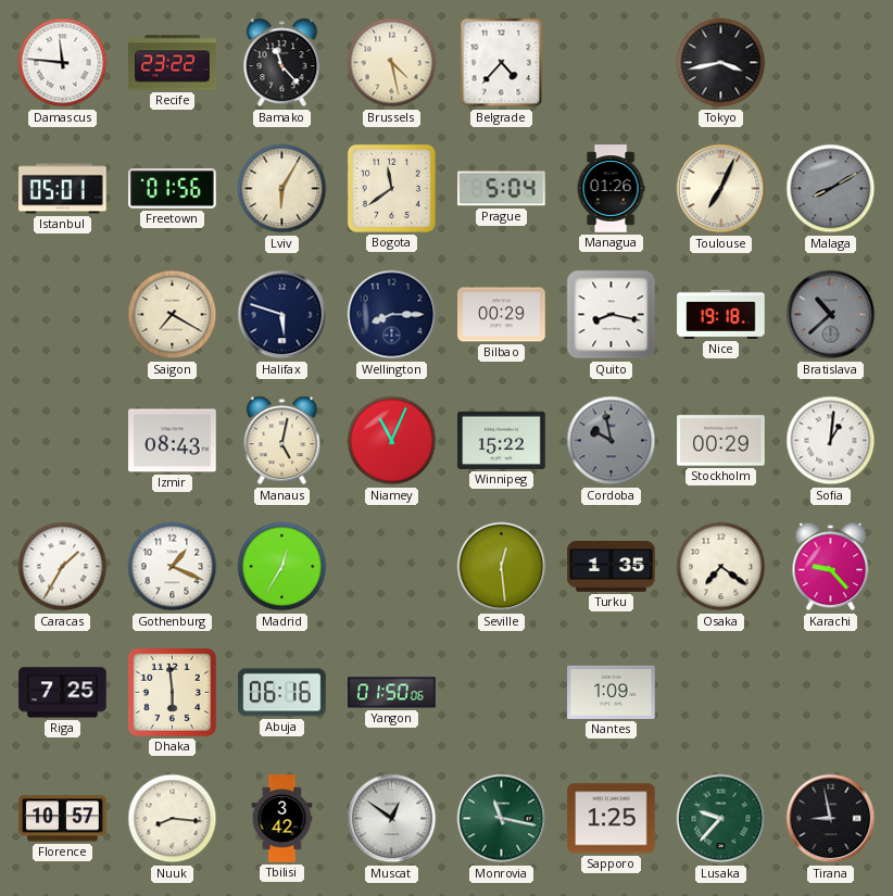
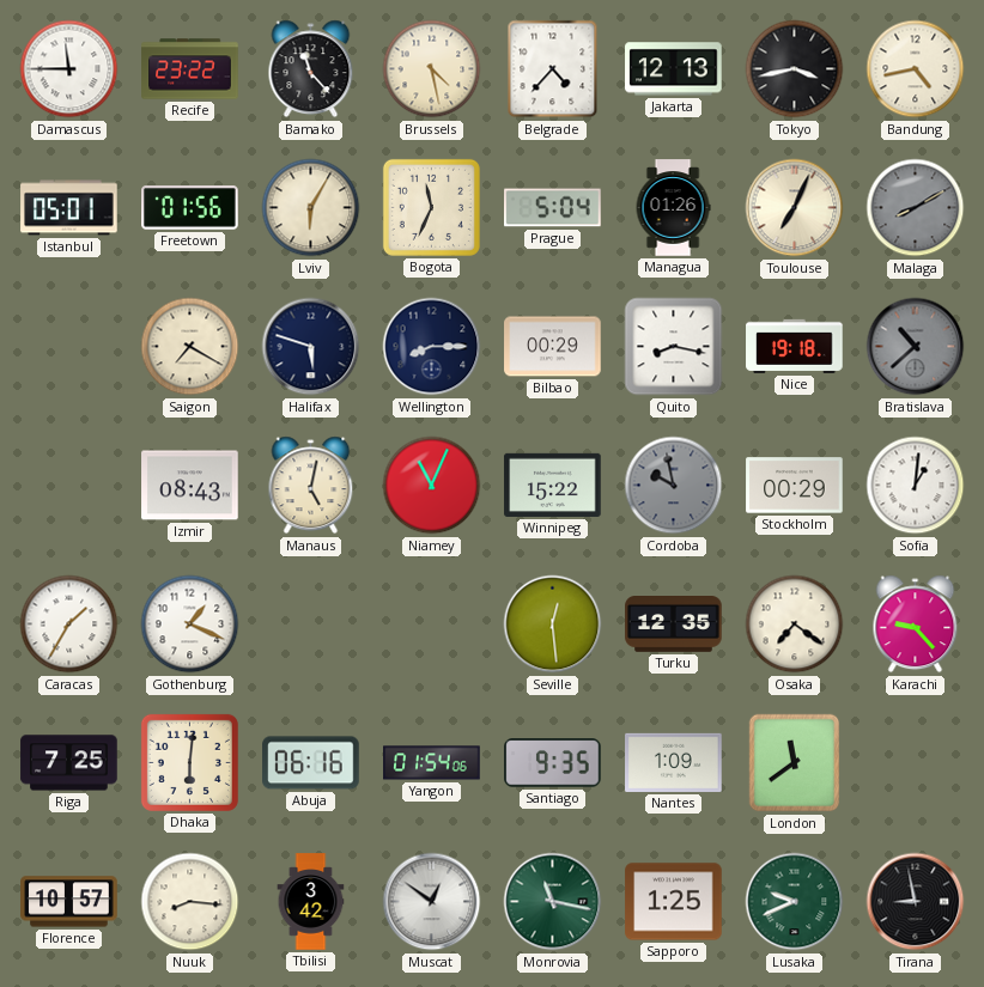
Damascus: 11:46 -> 11:45
Jakarta: none -> 12:13
Bandung: none -> 4:43
Bogota: 11:39 -> 11:34
Madrid: 12:35 -> none
Turku: 1:35 -> 12:35
Dhaka: 5:59 -> 6:01
Yangon: 01:50 -> 01:54
Santiago: none -> 9:35
London: none -> 11:39
Lusaka: 9:37 -> 9:41
